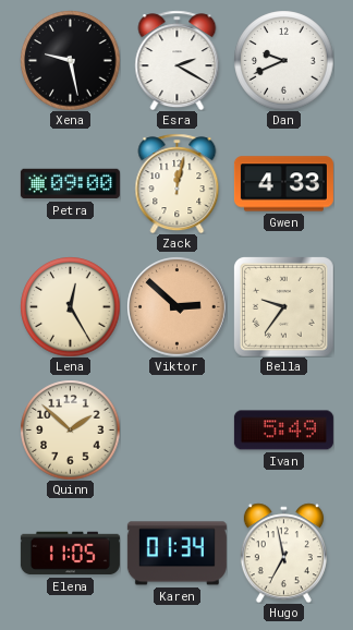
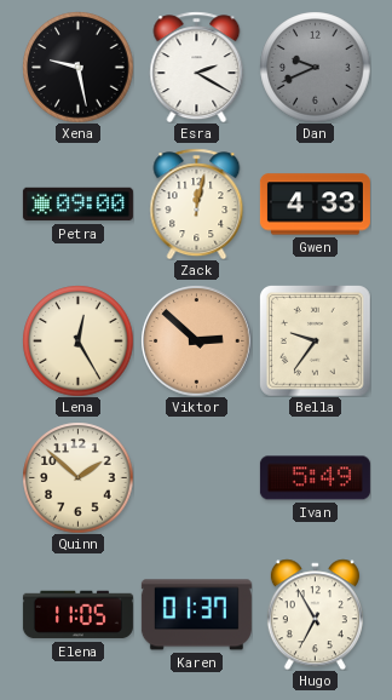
Dan dial: white -> grey
Karen: 01:34 -> 01:37
Hugo: 6:58 -> 6:55
